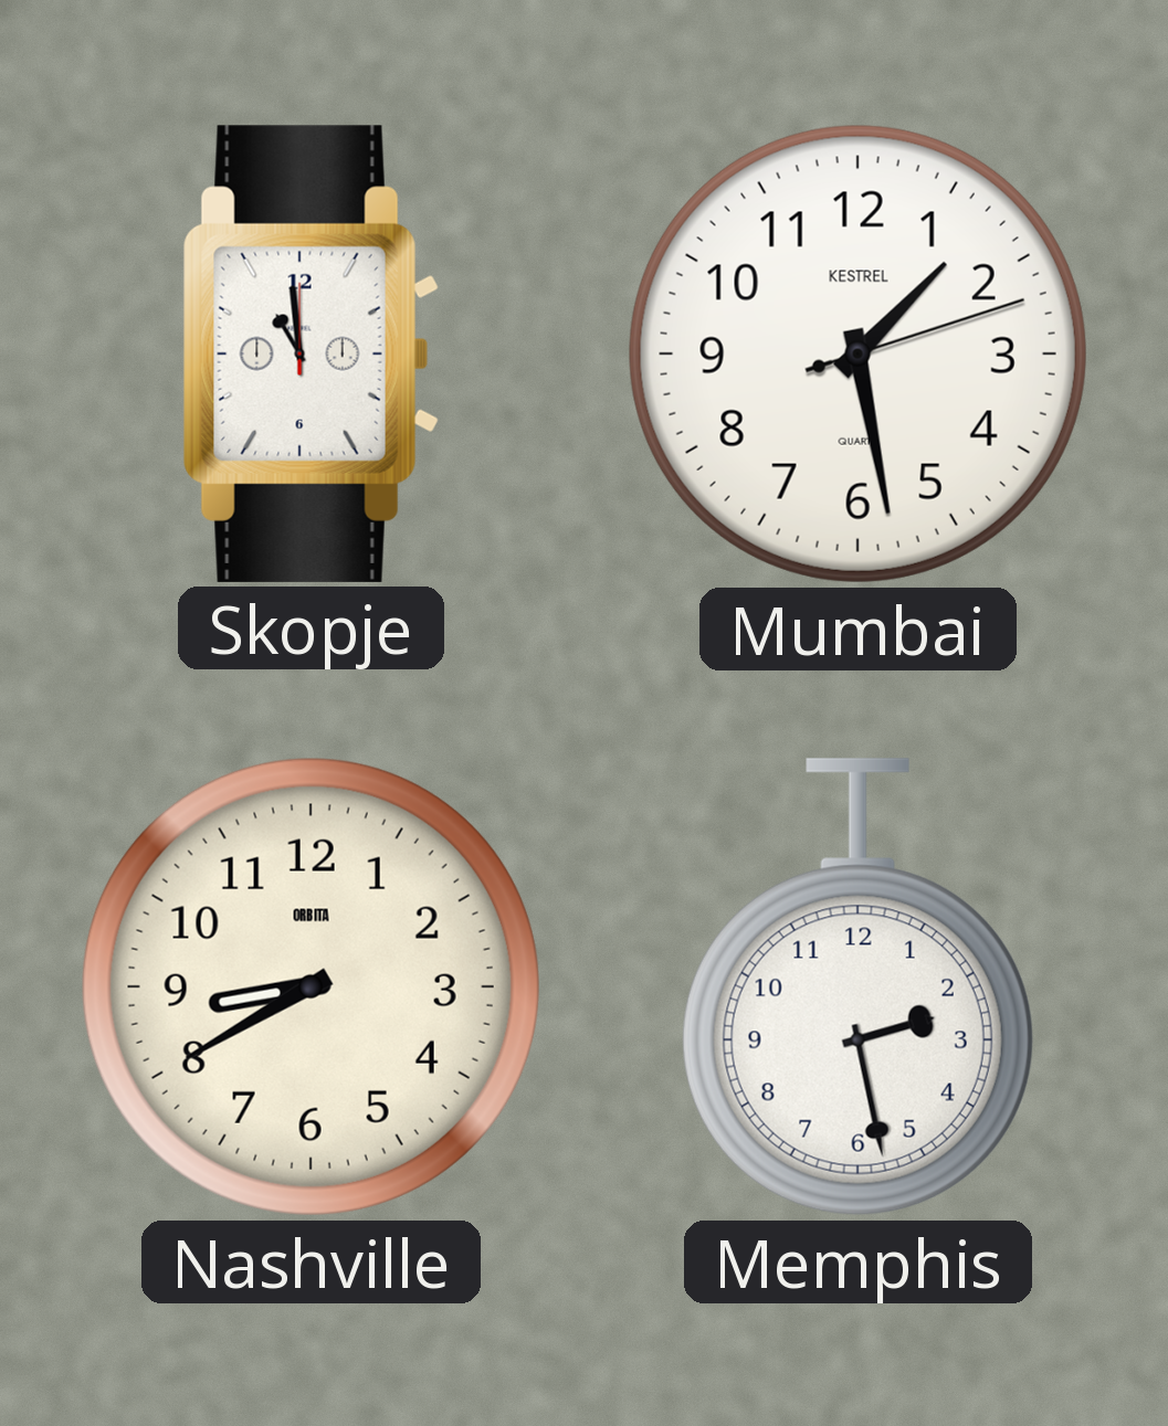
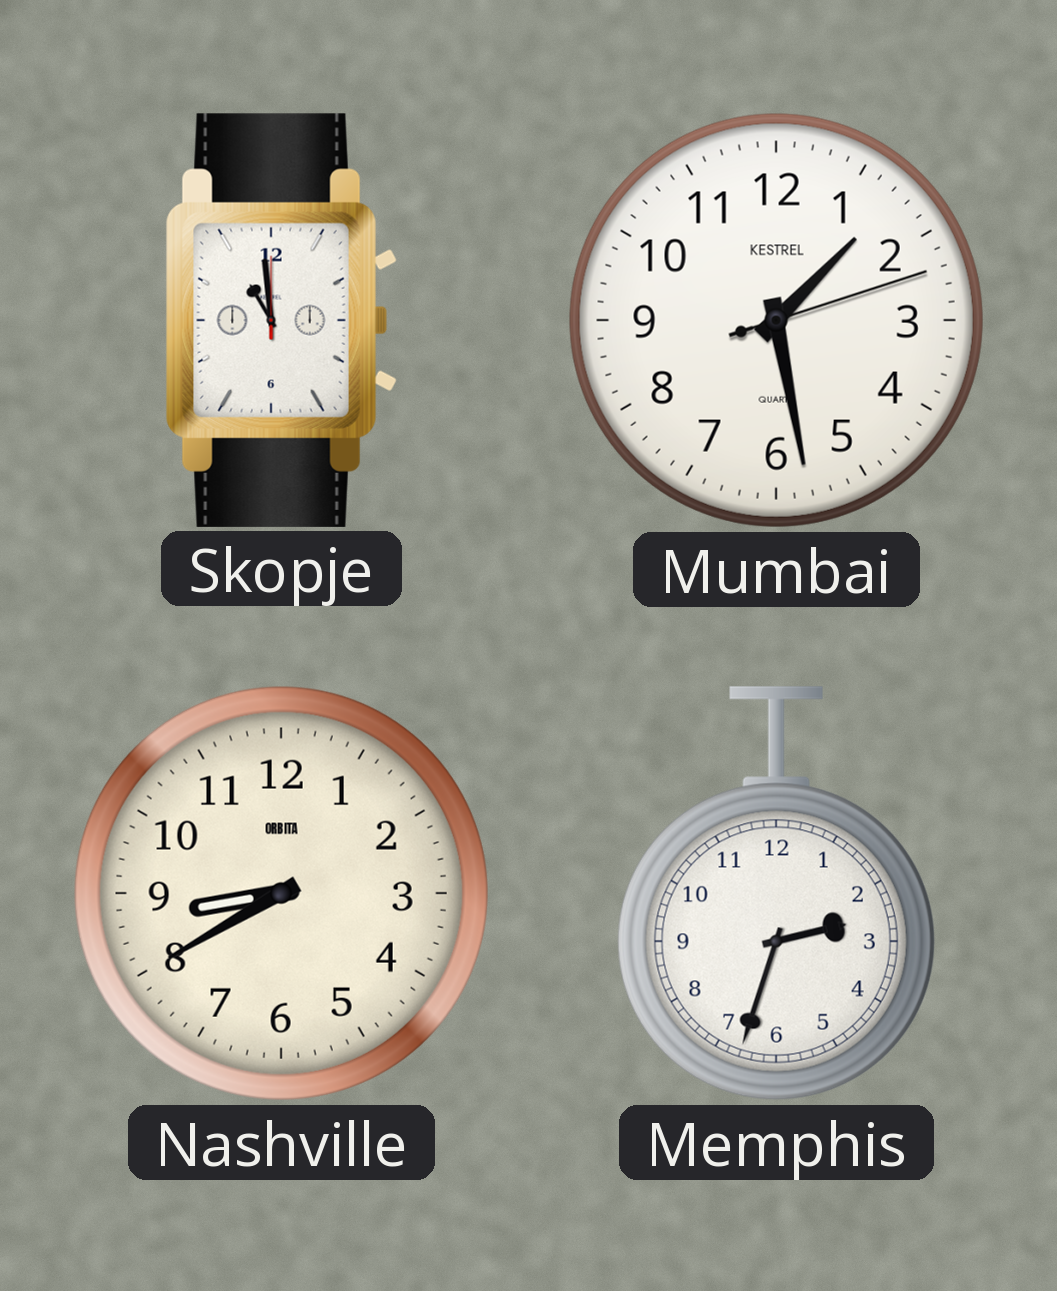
Memphis: 2:28 -> 2:33
